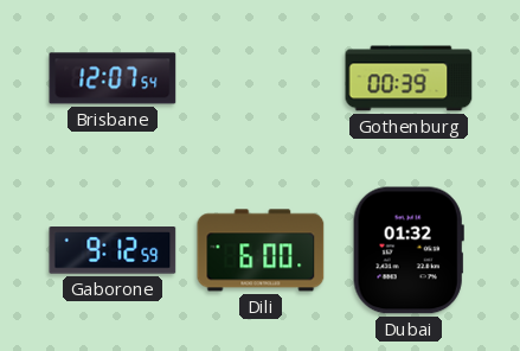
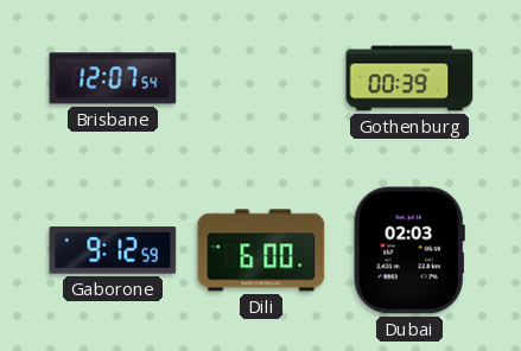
Dubai: 01:32 -> 02:03
